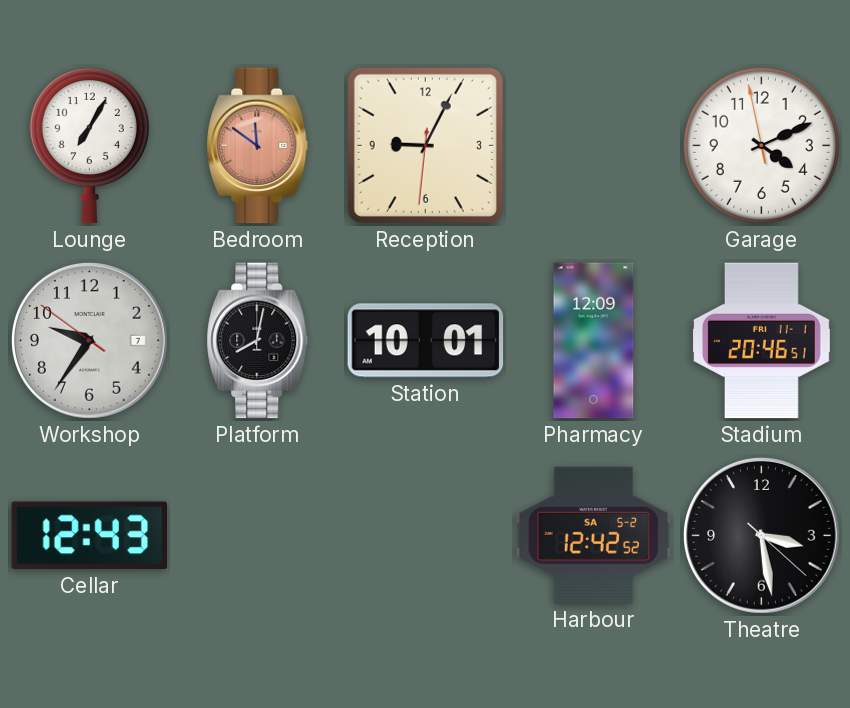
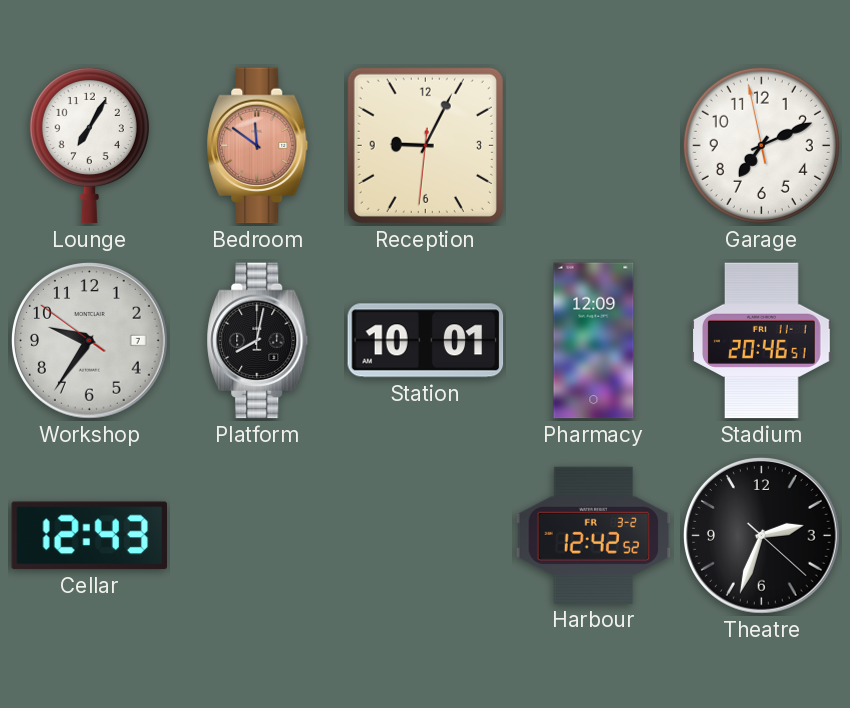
Garage: 4:10 -> 7:10
Harbour date: SA 5-2 -> FR 3-2
Theatre: 3:28 -> 2:33
